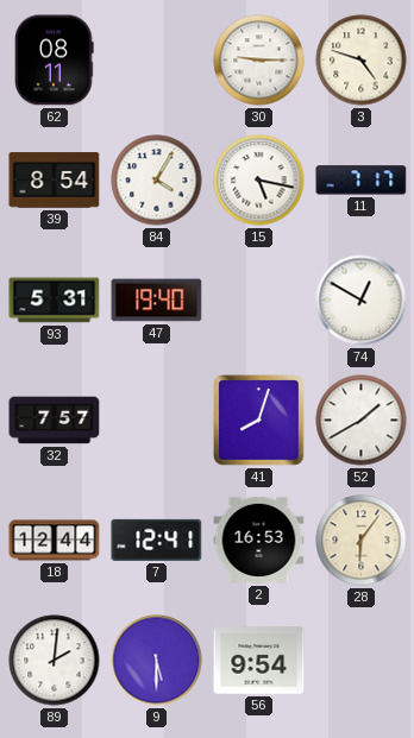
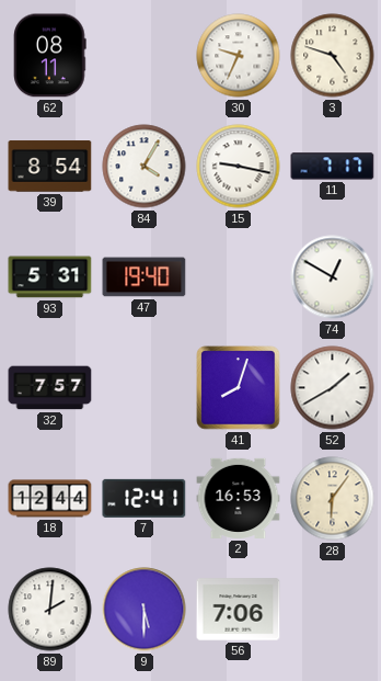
30: 9:15 -> 9:34
15: 5:17 -> 9:17
56: 9:54 -> 7:06
